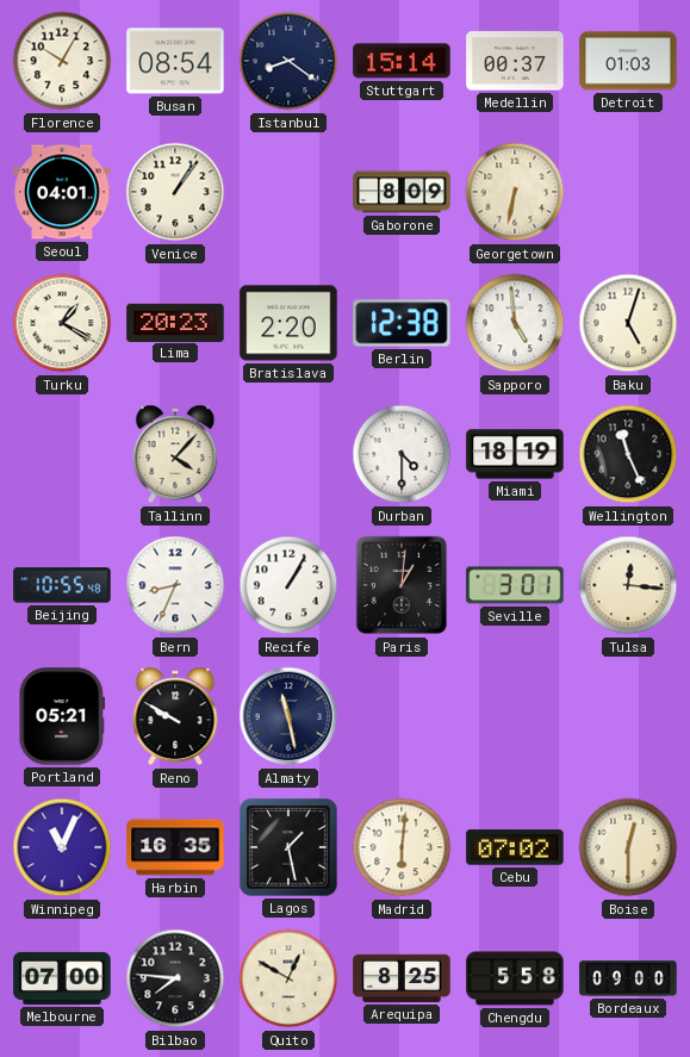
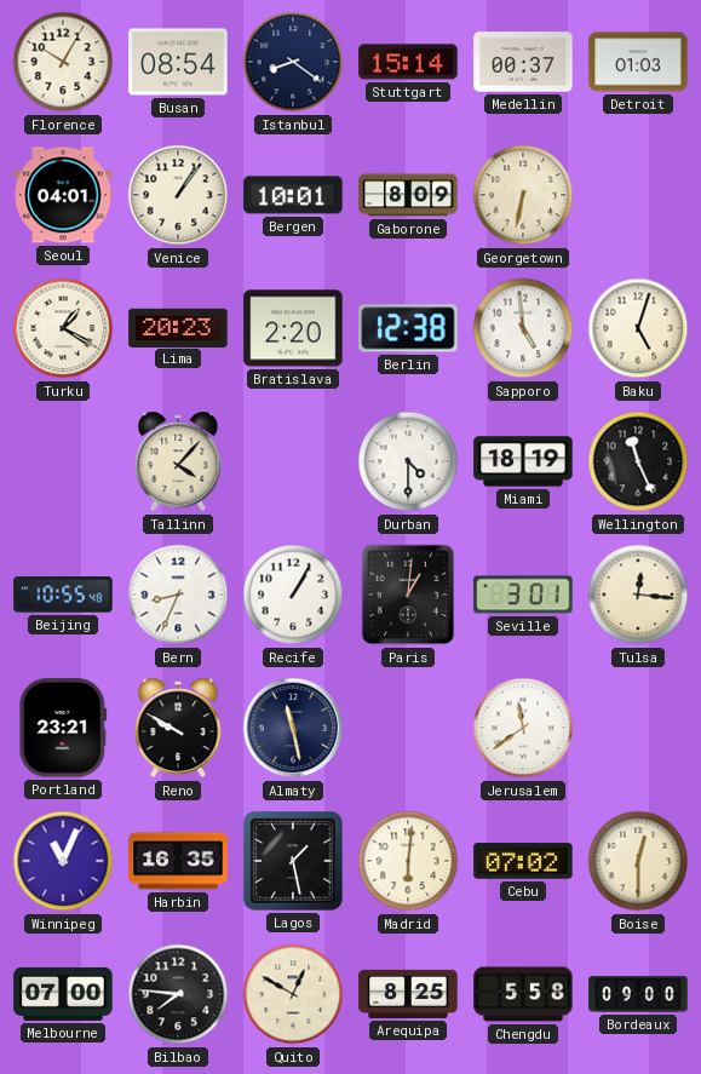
Bergen: none -> 10:01
Portland: 05:21 -> 23:21
Jerusalem: none -> 11:39
